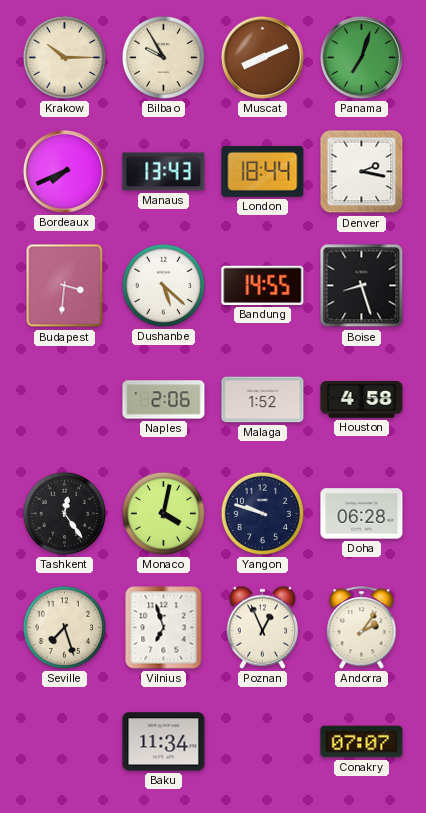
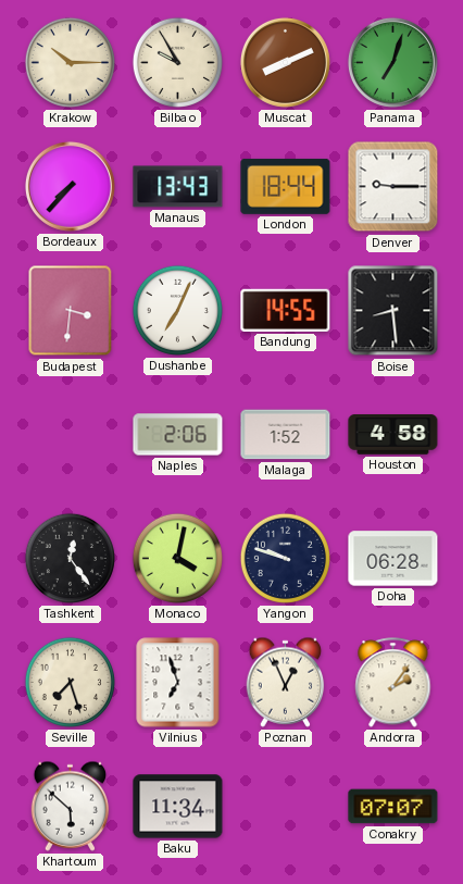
Bordeaux: 7:41 -> 7:37
Denver: 2:17 -> 9:15
Dushanbe: 5:22 -> 7:04
Boise: 8:27 -> 8:29
Khartoum: none -> 5:52
